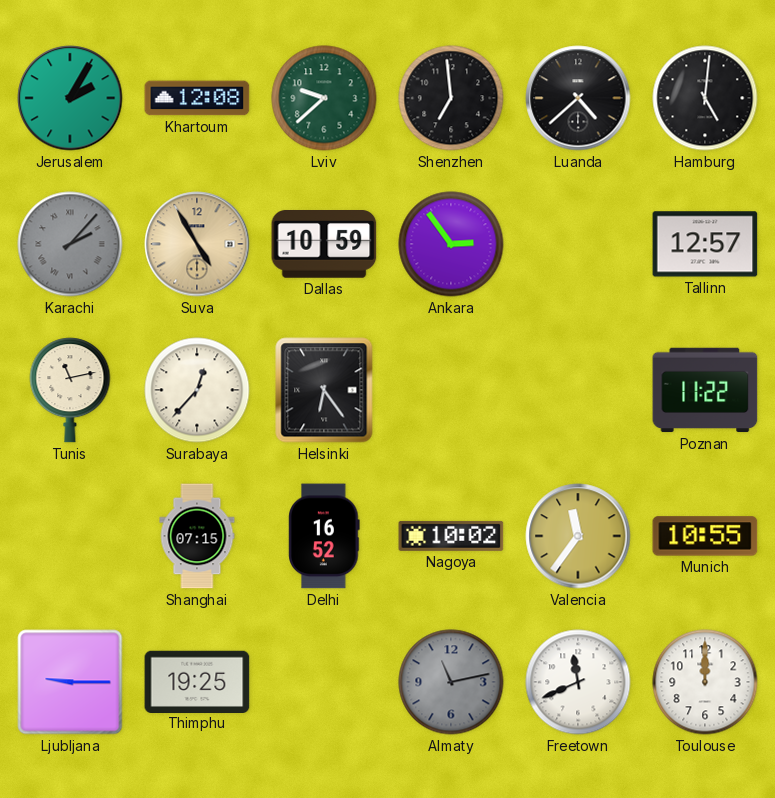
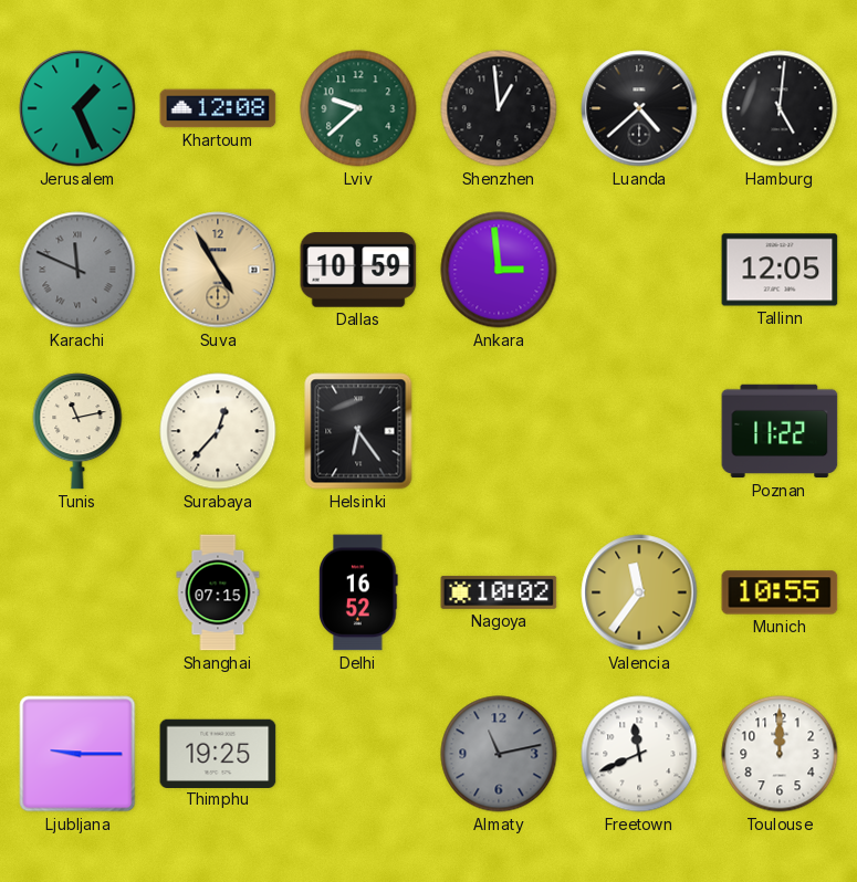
Jerusalem: 2:05 -> 1:26
Shenzhen: 6:59 -> 12:59
Karachi: 2:07 -> 11:49
Ankara: 2:54 -> 2:59
Tallinn: 12:57 -> 12:05
